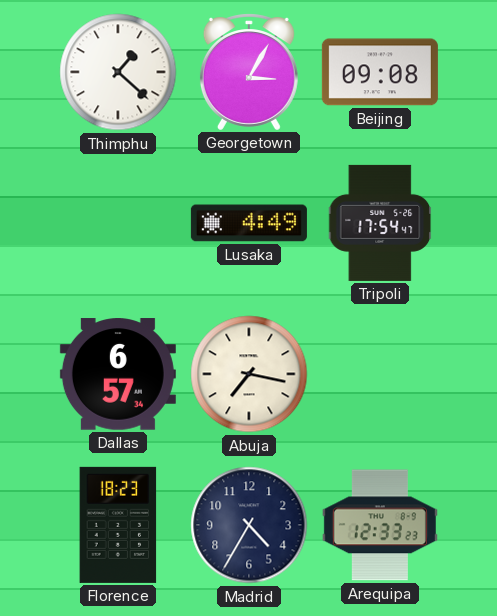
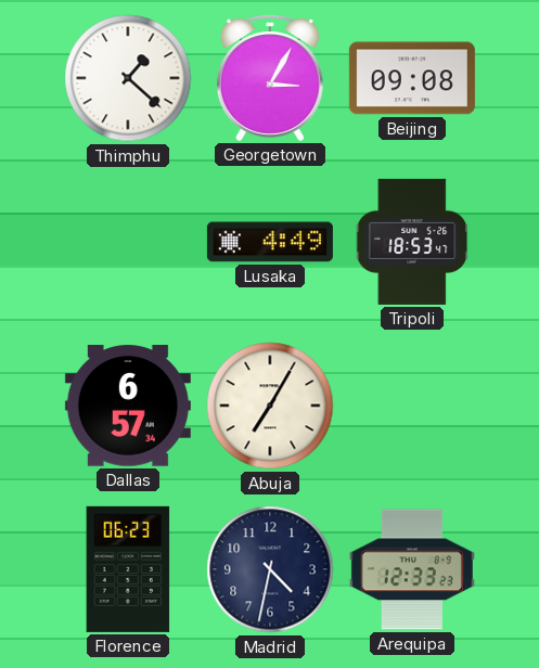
Tripoli: 17:54 -> 18:53
Abuja: 7:17 -> 7:05
Florence: 18:23 -> 06:23
Madrid: 4:35 -> 4:32
